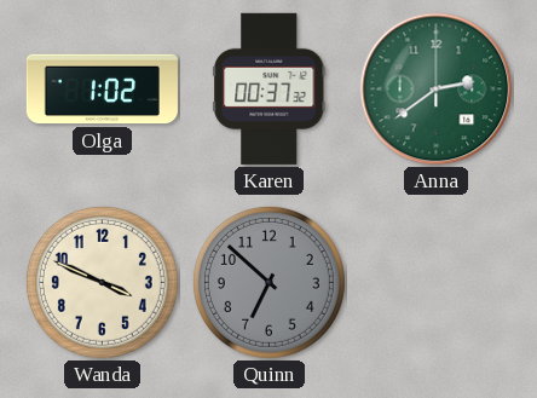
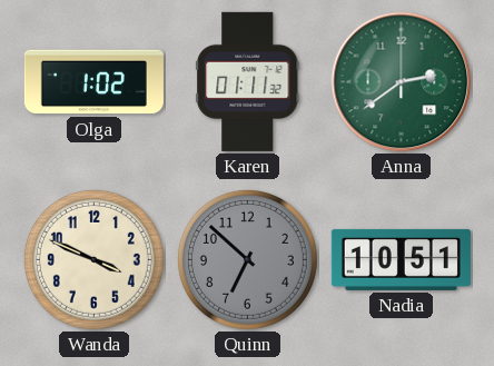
Karen: 00:37 -> 01:11
Nadia: none -> 10:51
